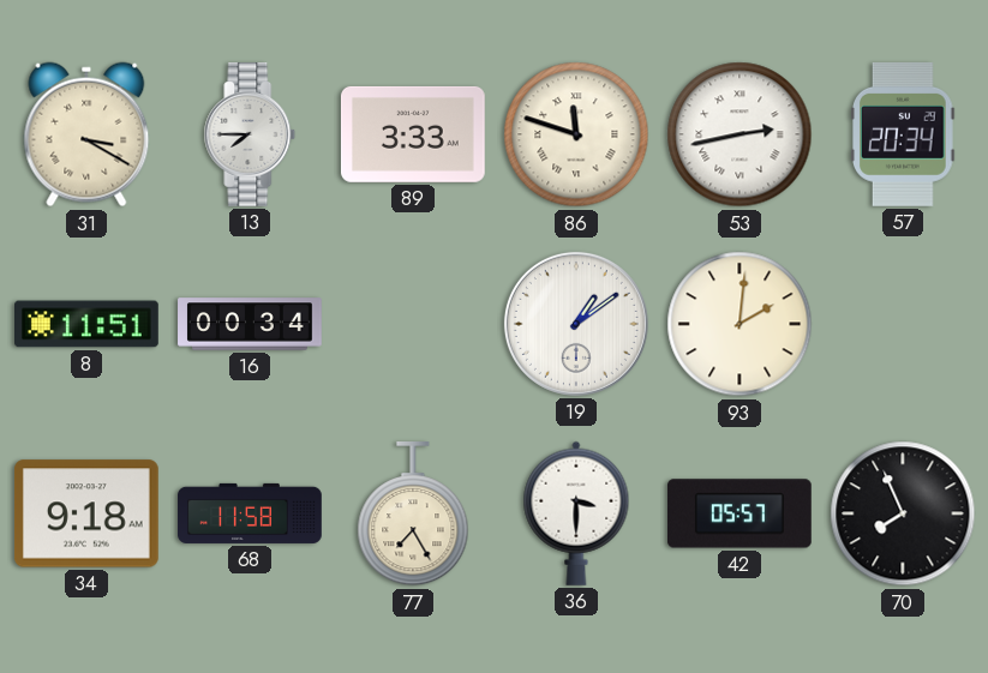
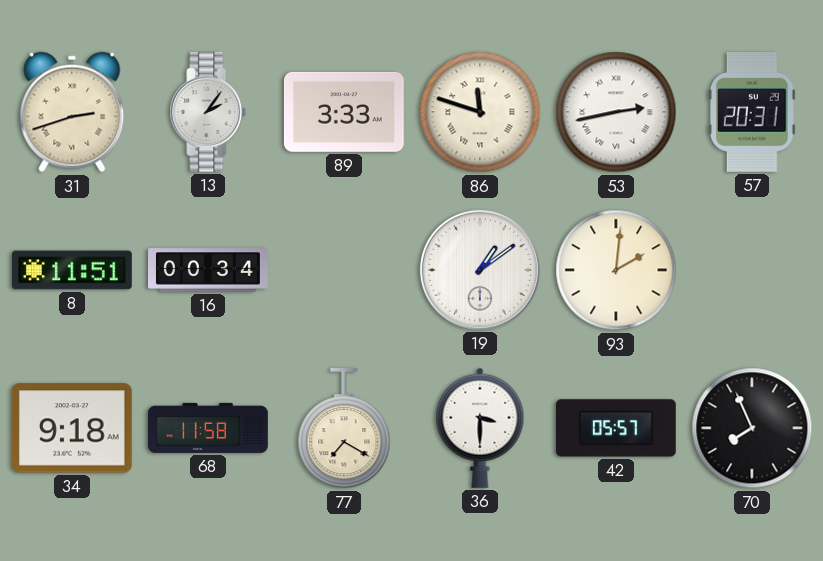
31: 3:20 -> 2:42
13: 7:45 -> 2:06
57: 20:34 -> 20:31
77: 7:25 -> 7:20
